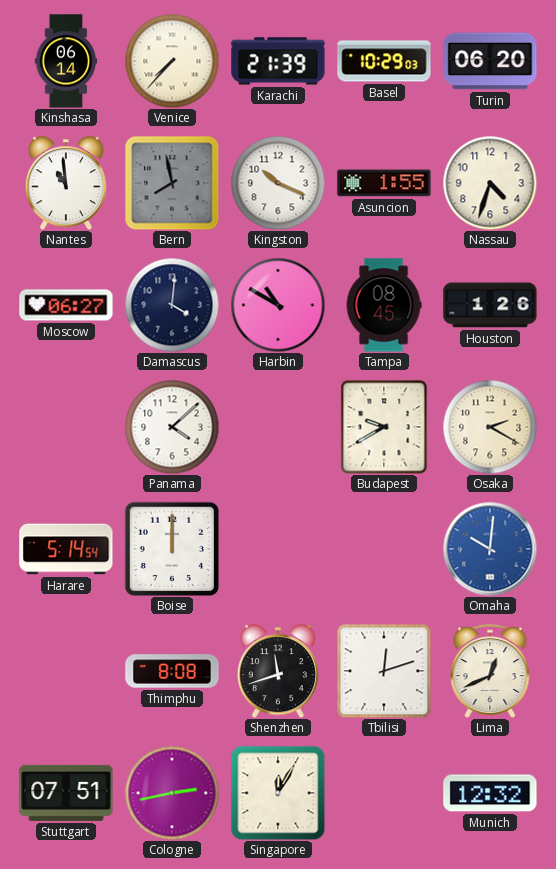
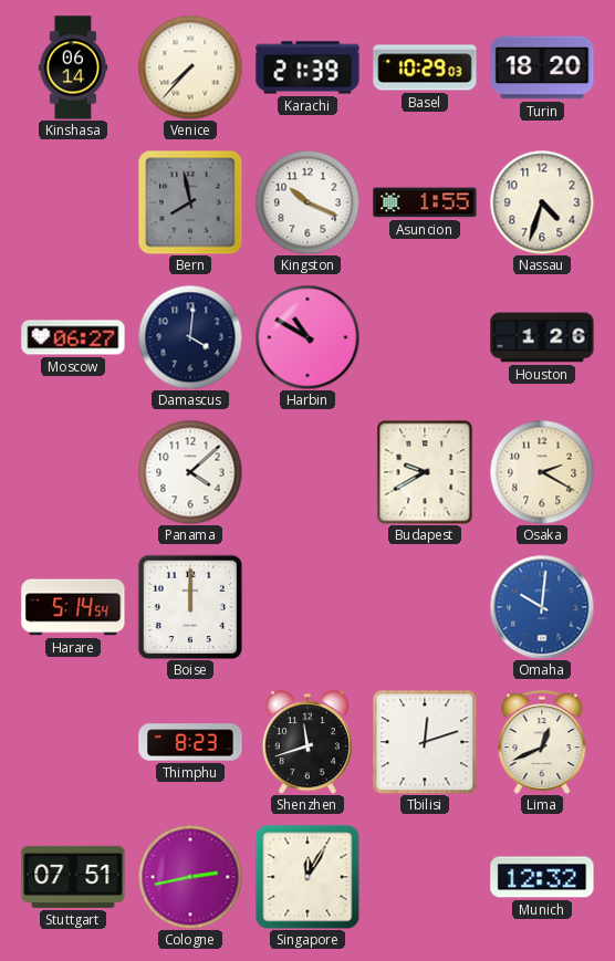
Turin: 06:20 -> 18:20
Nantes: 10:59 -> none
Tampa: 08:45 -> none
Thimphu: 8:08 -> 8:23
